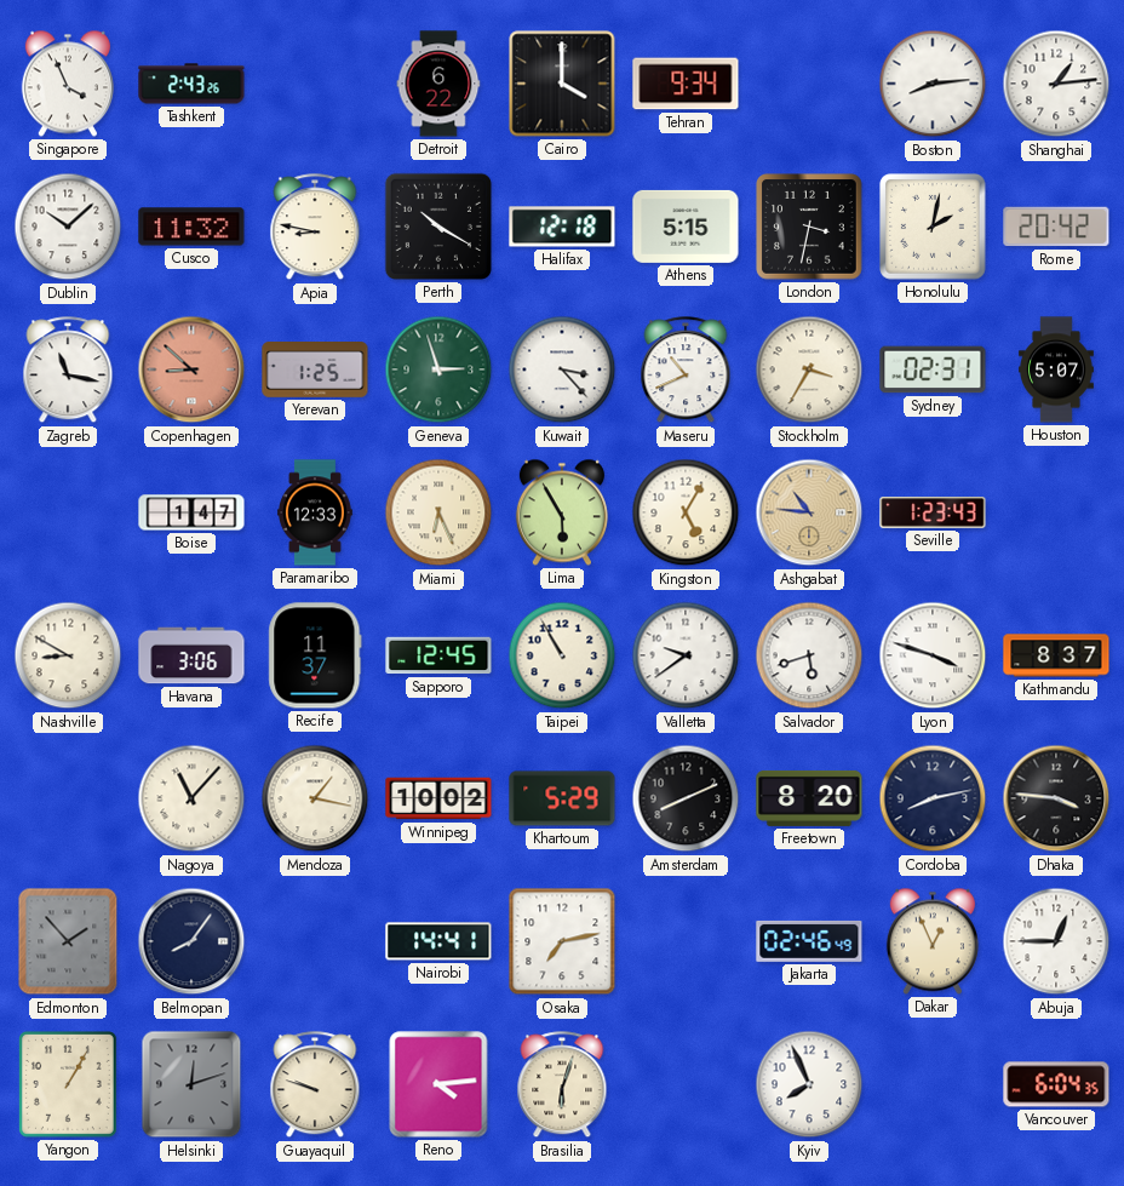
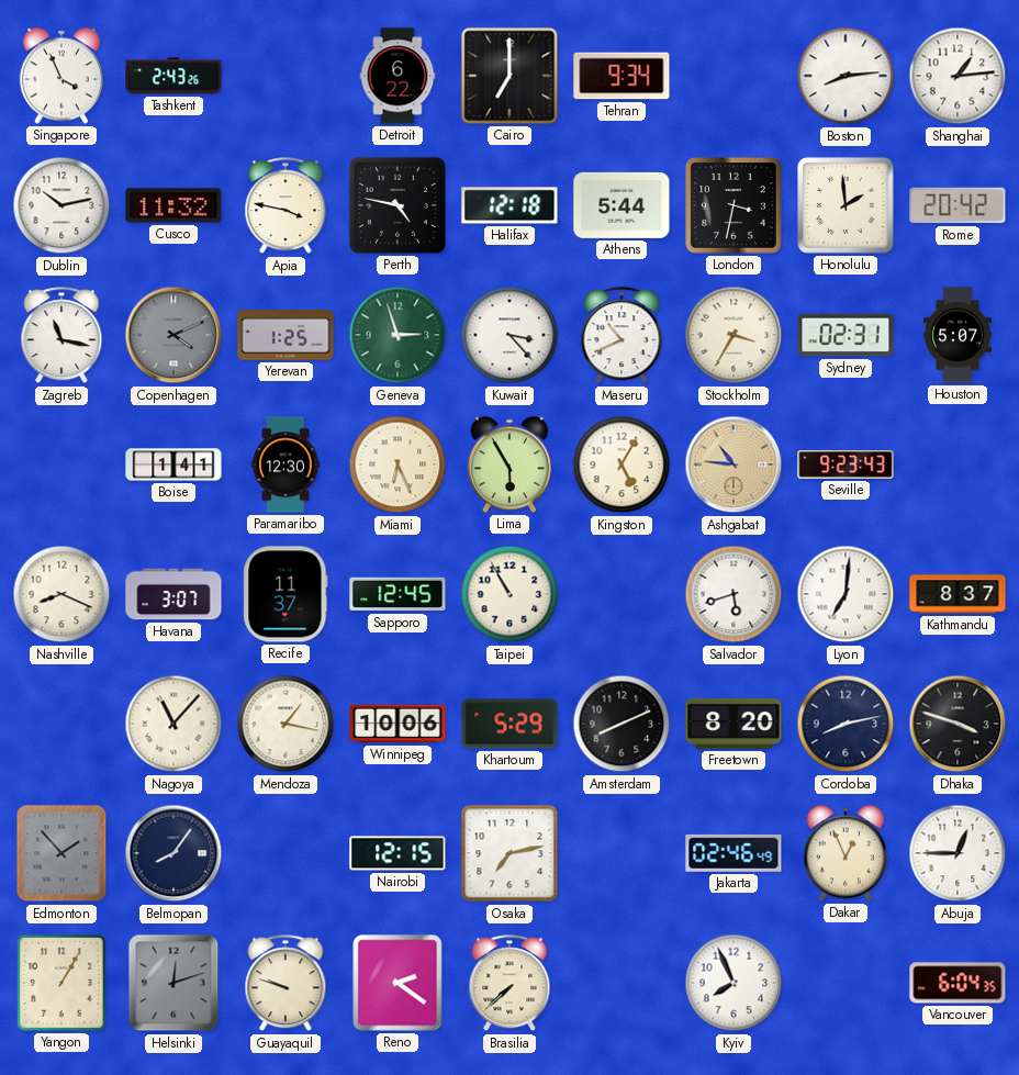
Cairo: 4:00 -> 7:00
Dublin: 10:08 -> 10:13
Apia: 8:47 -> 3:47
Perth: 10:20 -> 4:47
Athens: 5:15 -> 5:44
Honolulu: 2:02 -> 1:59
Copenhagen: 8:52 -> 4:11
Copenhagen dial: salmon -> grey
Boise: 1:47 -> 1:41
Paramaribo: 12:33 -> 12:30
Seville: 1:23 -> 9:23
Nashville: 8:50 -> 8:19
Havana: 3:06 -> 3:07
Valletta: 9:39 -> none
Lyon: 3:48 -> 7:01
Winnipeg: 10:02 -> 10:06
Dhaka: 3:46 -> 3:48
Nairobi: 14:41 -> 12:15
Reno: 4:14 -> 2:21
Brasilia: 6:03 -> 7:38
